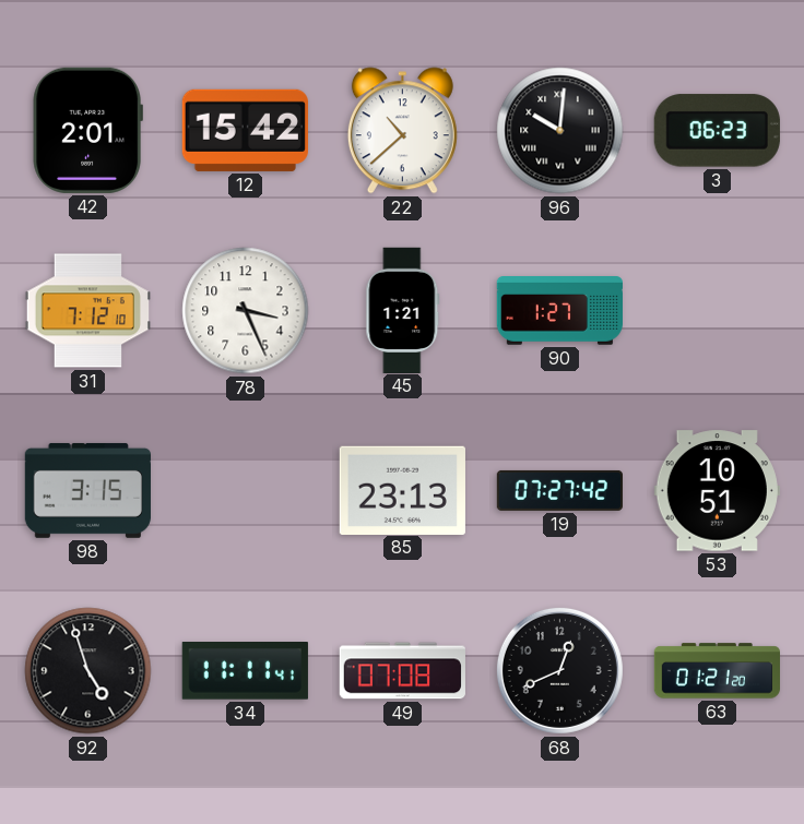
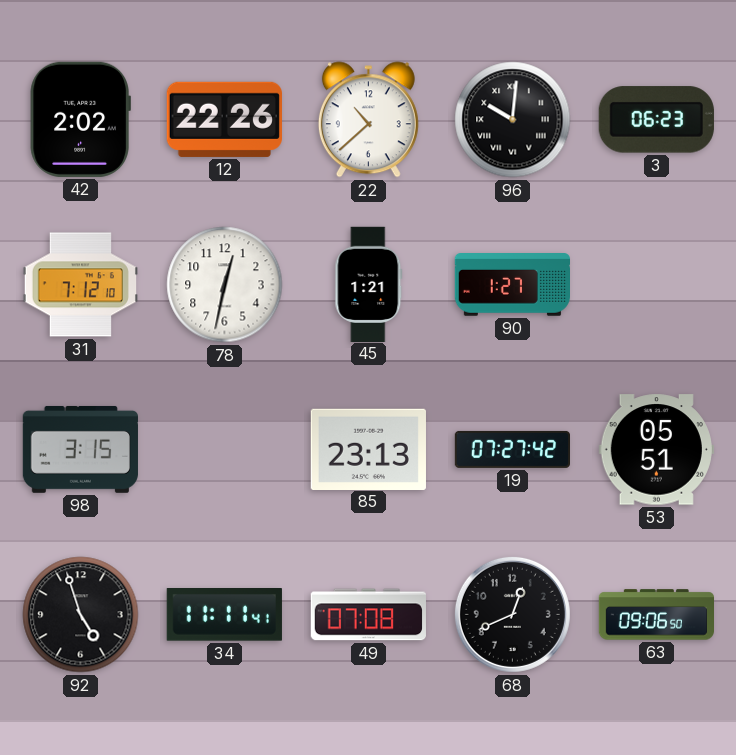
42: 2:01 -> 2:02
12: 15:42 -> 22:26
78: 3:26 -> 12:32
53: 10:51 -> 05:51
63: 01:21 -> 09:06
